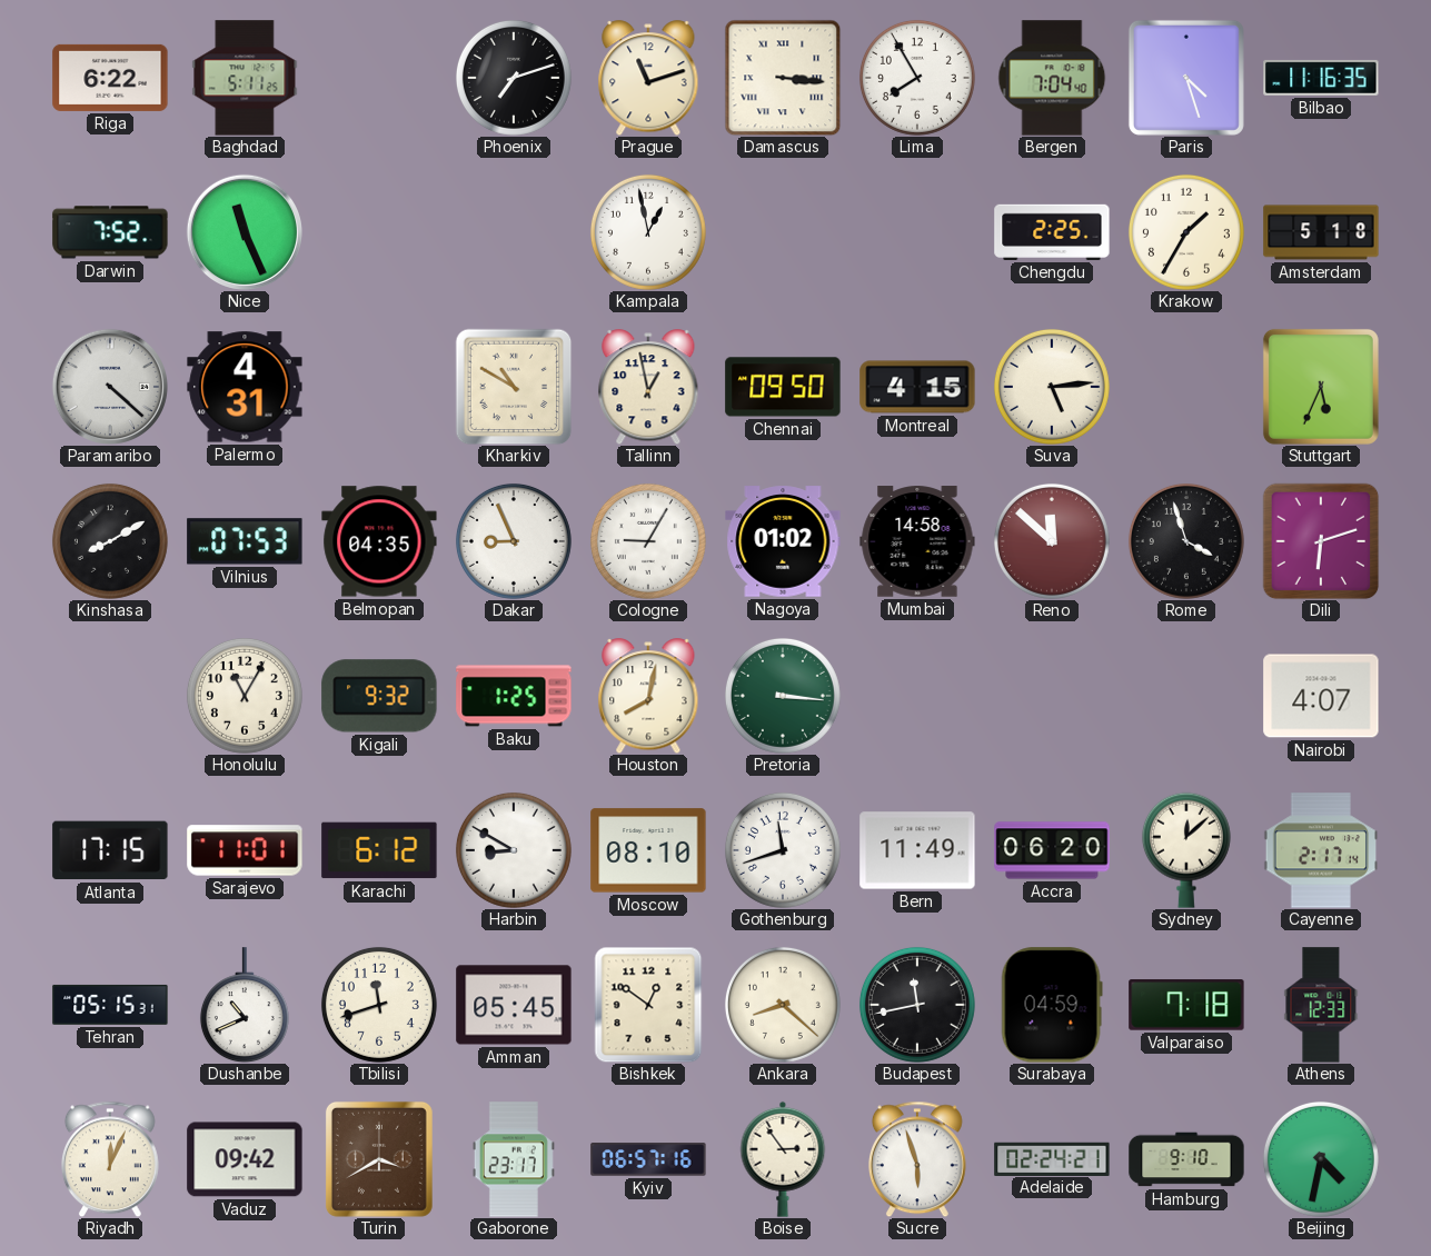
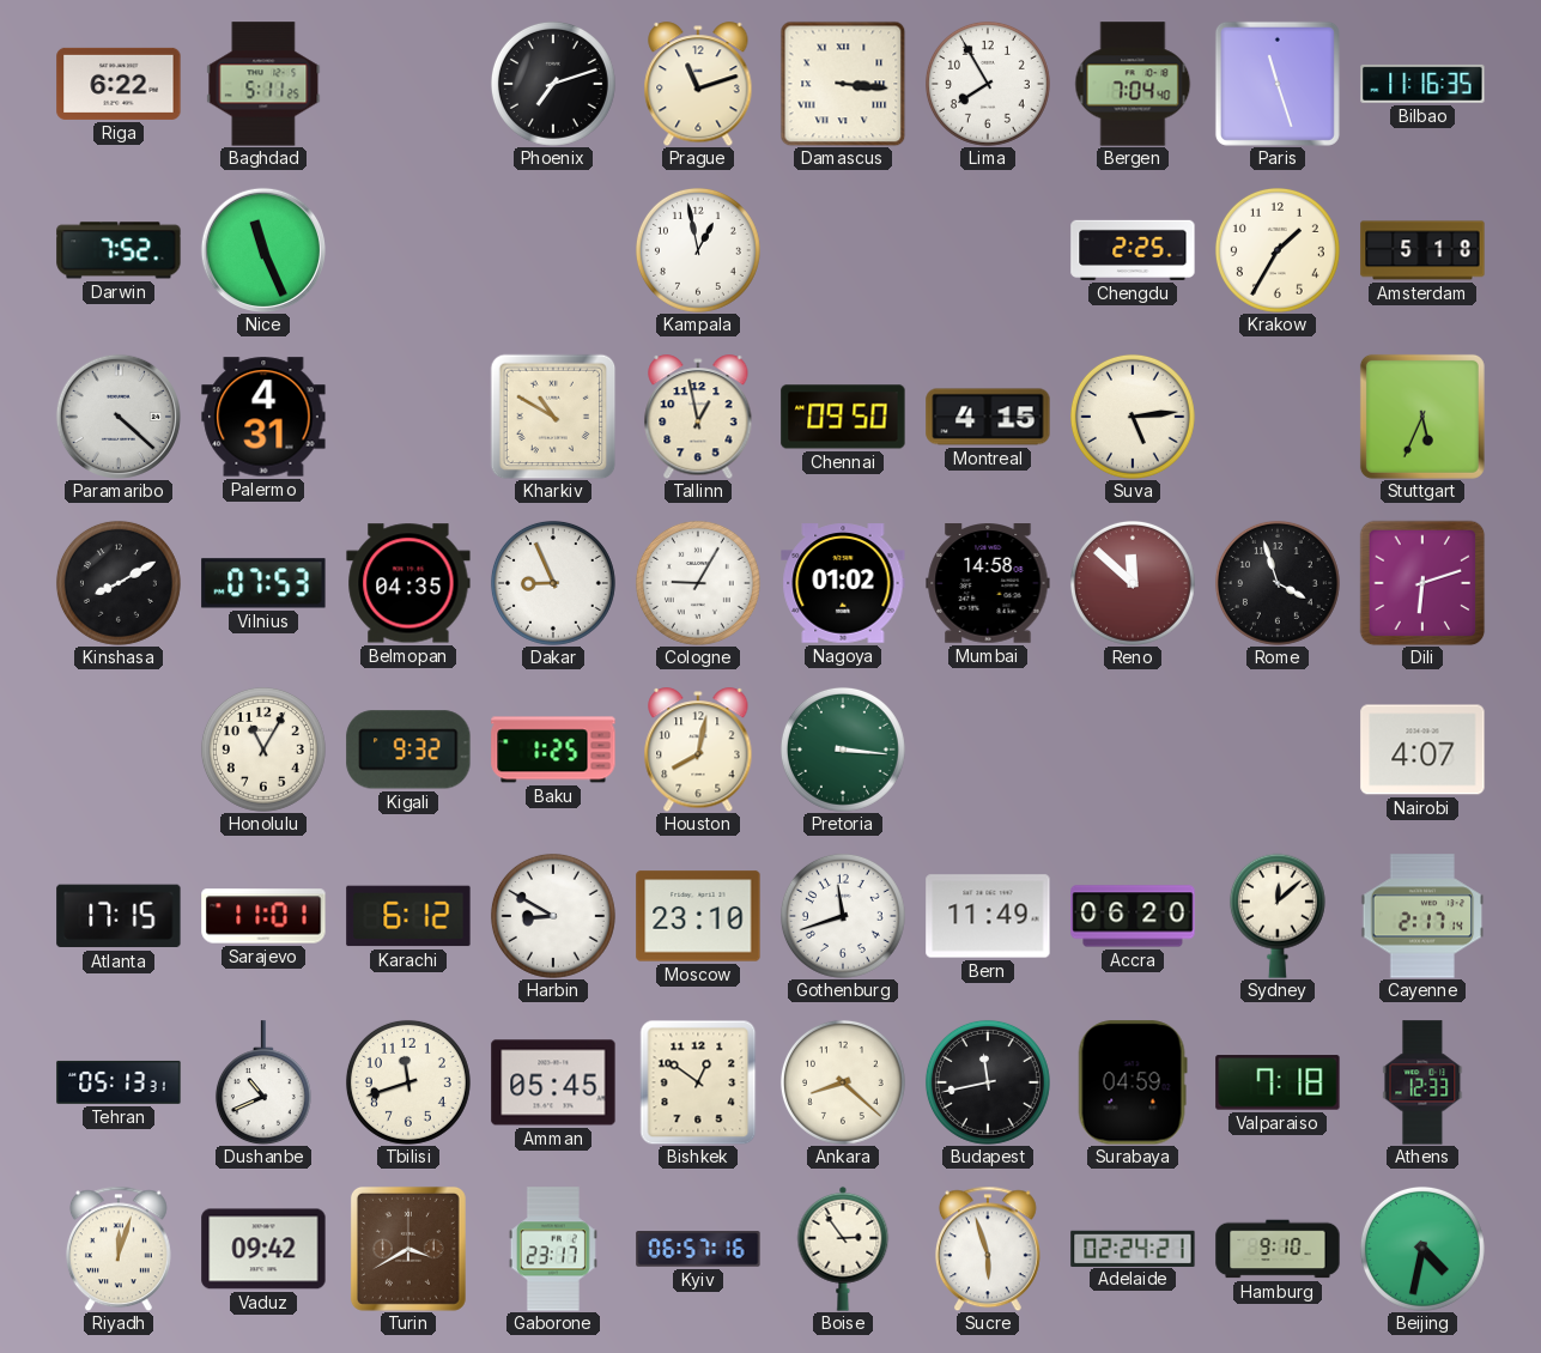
Paris: 4:27 -> 11:27
Moscow: 08:10 -> 23:10
Tehran: 05:15 -> 05:13
Riyadh: 12:04 -> 12:03
